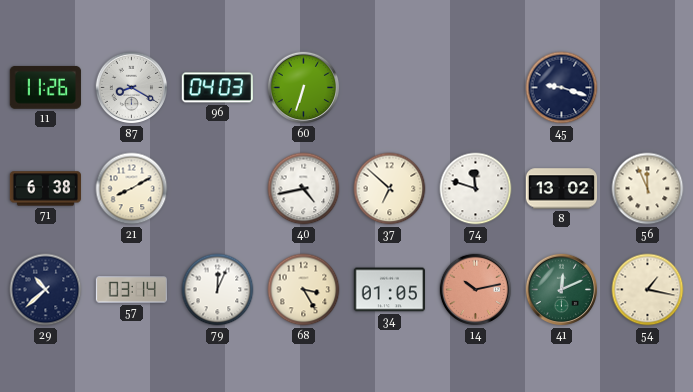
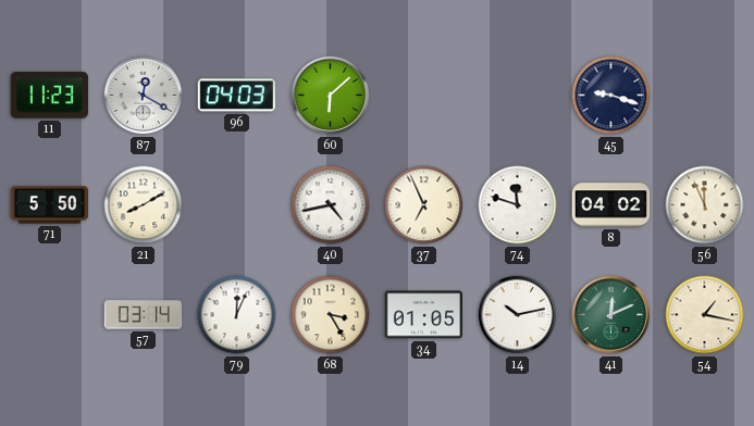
11: 11:26 -> 11:23
87: 8:20 -> 12:20
60: 6:33 -> 6:08
71: 6:38 -> 5:50
37: 6:52 -> 6:56
8: 13:02 -> 04:02
29: 10:38 -> none
14 dial: salmon -> white
